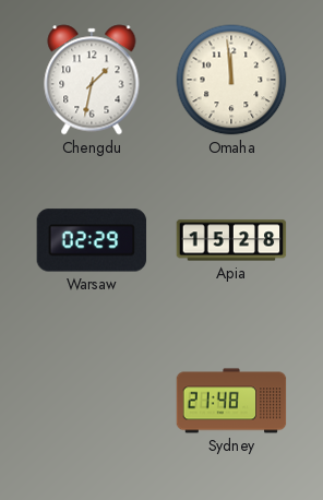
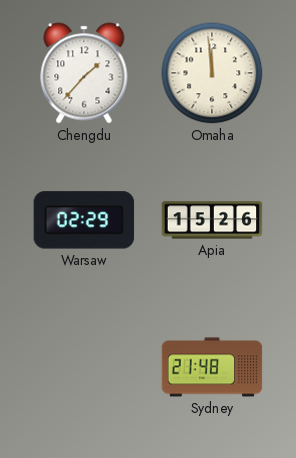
Chengdu: 1:32 -> 1:37
Apia: 15:28 -> 15:26
